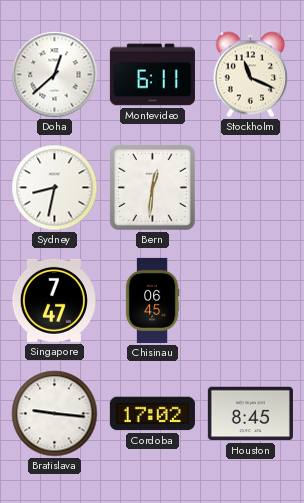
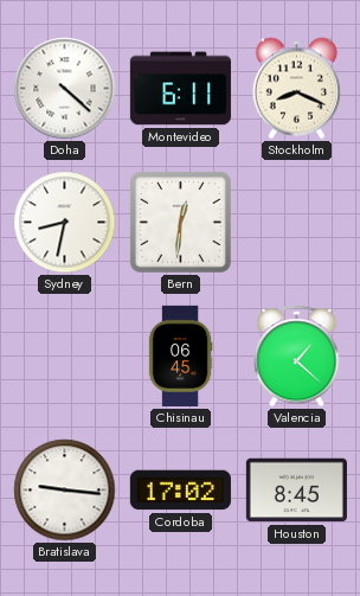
Doha: 12:38 -> 4:22
Stockholm: 11:19 -> 8:19
Singapore: 7:47 -> none
Valencia: none -> 1:22
